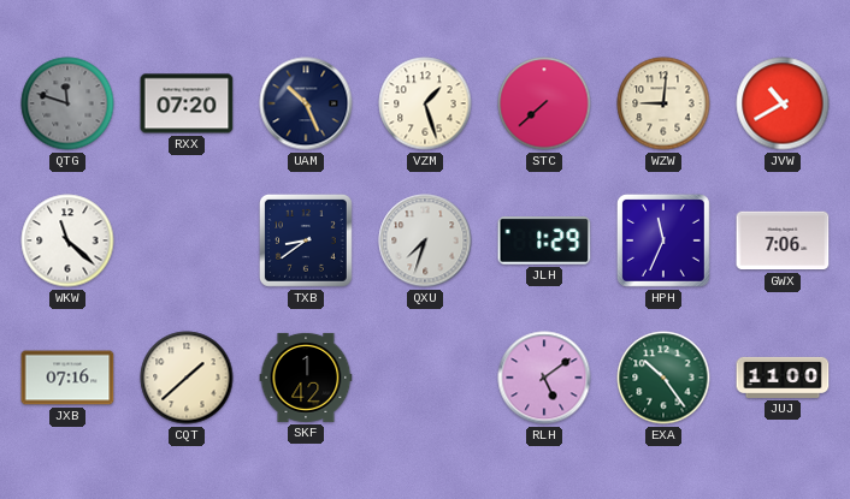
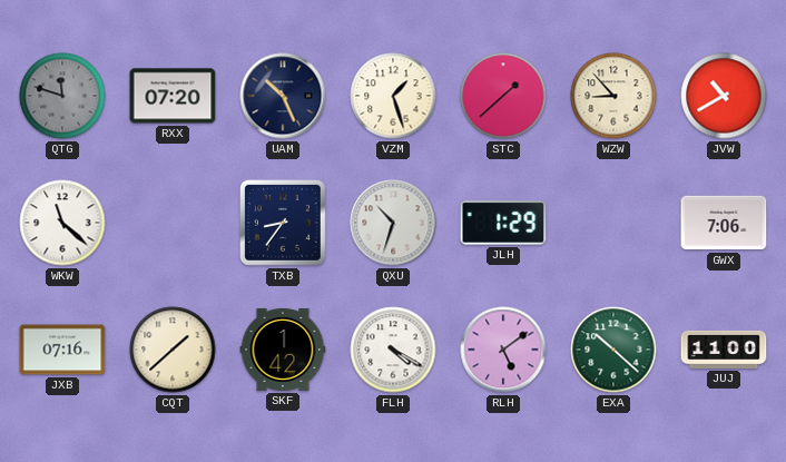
STC: 7:38 -> 1:38
WZW: 9:01 -> 8:53
TXB: 8:39 -> 8:36
QXU: 7:33 -> 10:33
HPH: 11:34 -> none
FLH: none -> 4:20
EXA: 10:24 -> 10:22
